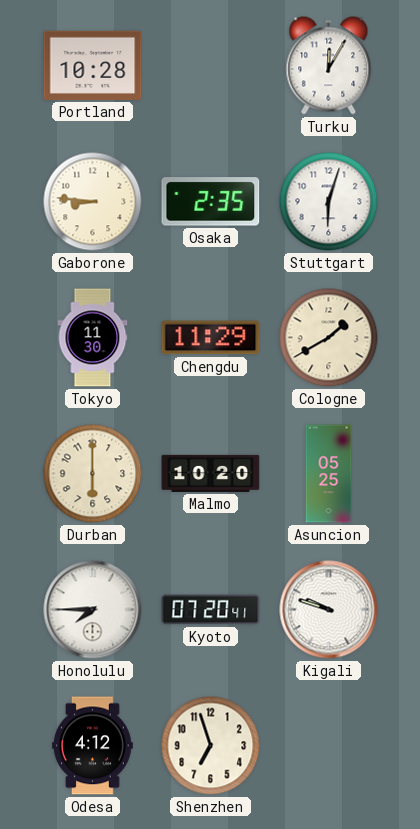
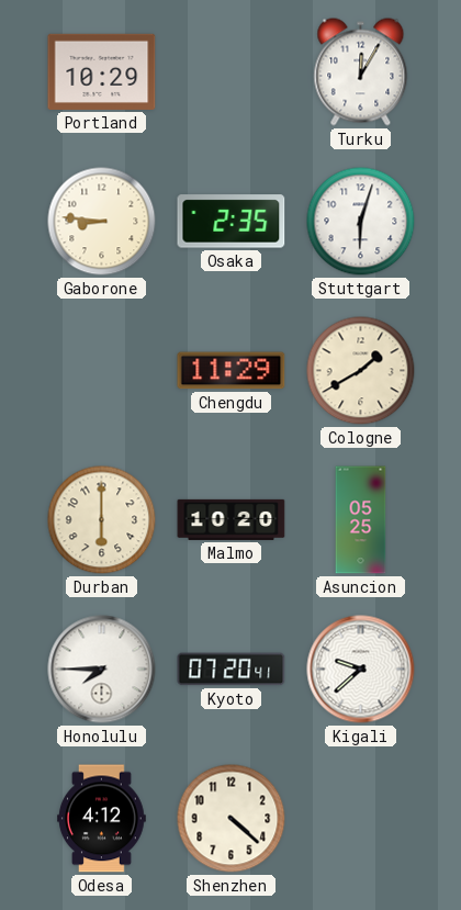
Portland: 10:28 -> 10:29
Tokyo: 11:30 -> none
Kigali: 9:48 -> 9:38
Shenzhen: 6:57 -> 4:22
